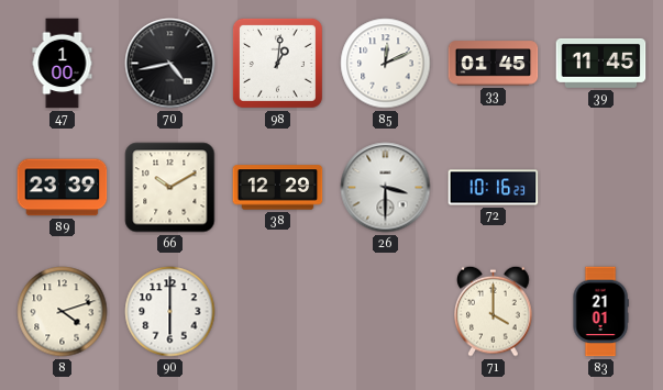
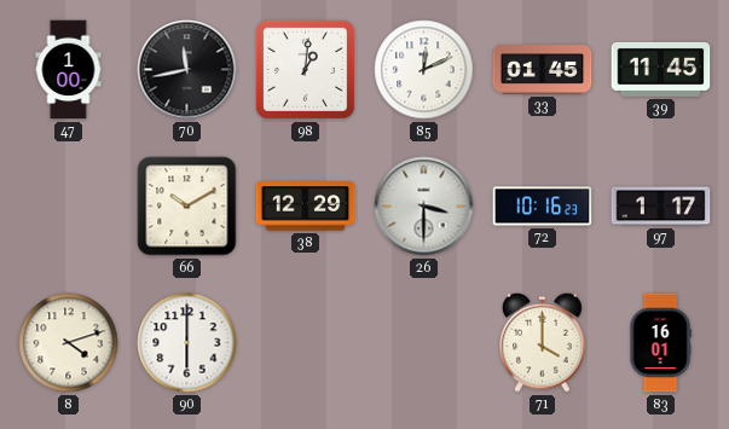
70: 4:43 -> 11:43
89: 23:39 -> none
97: none -> 1:17
83: 21:01 -> 16:01
